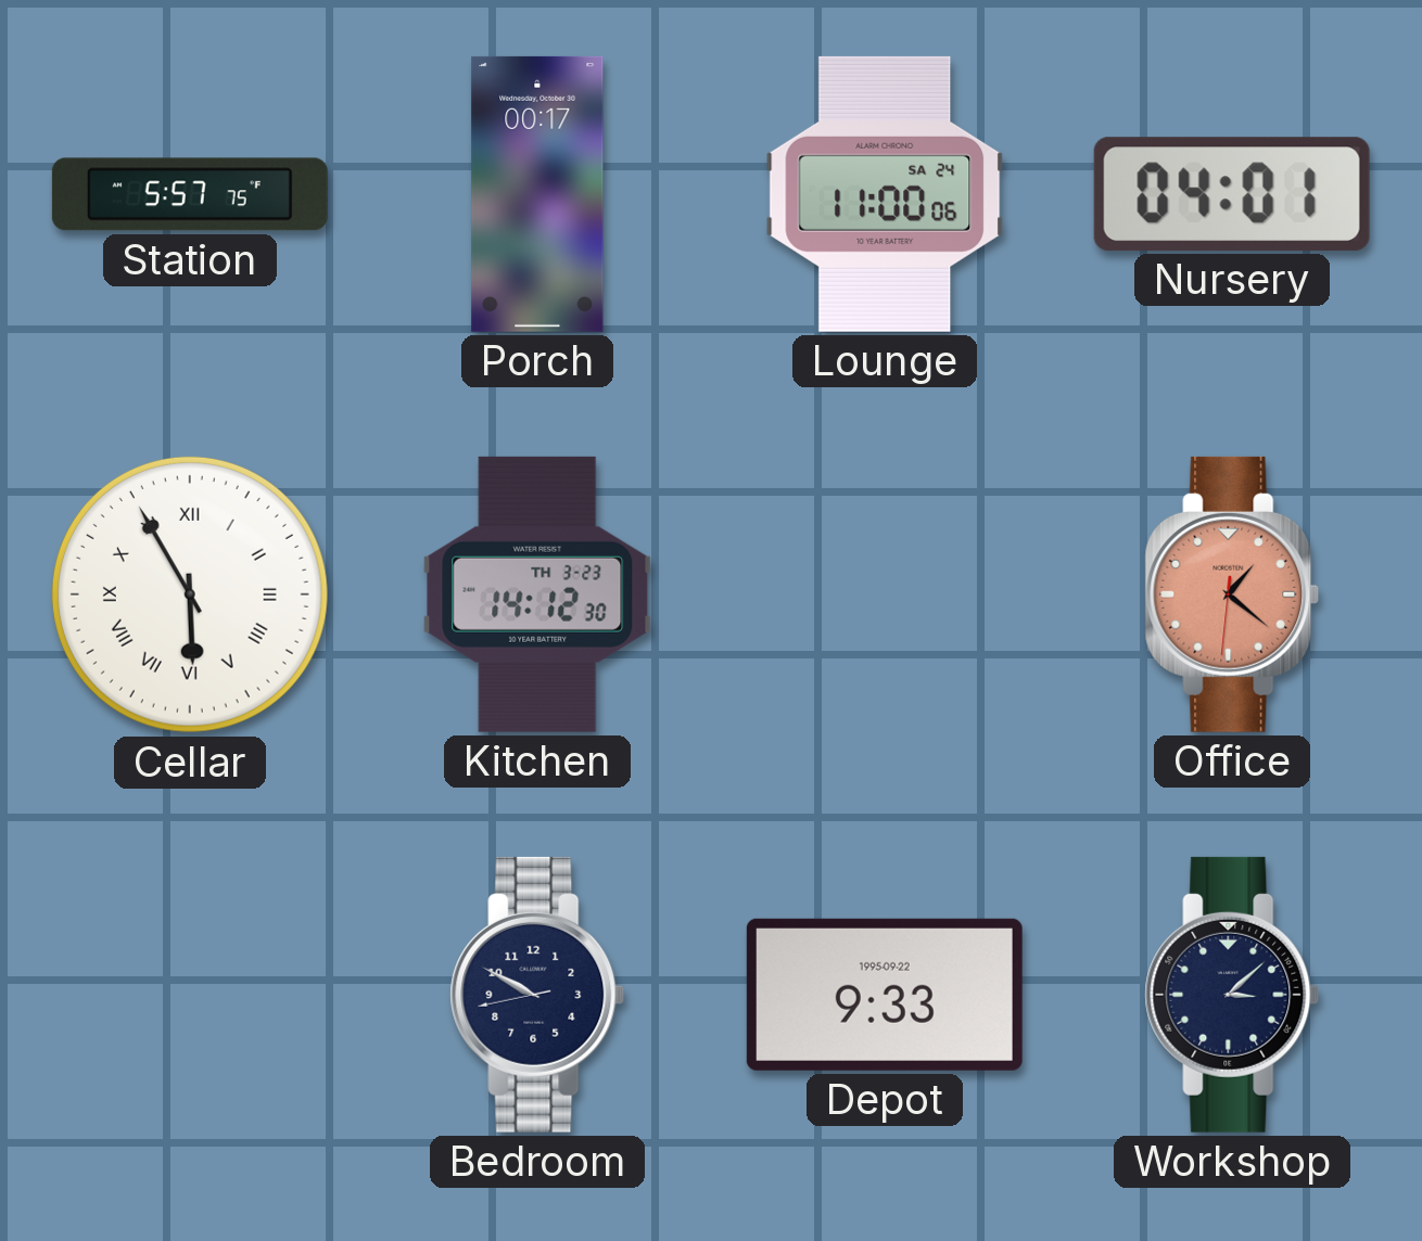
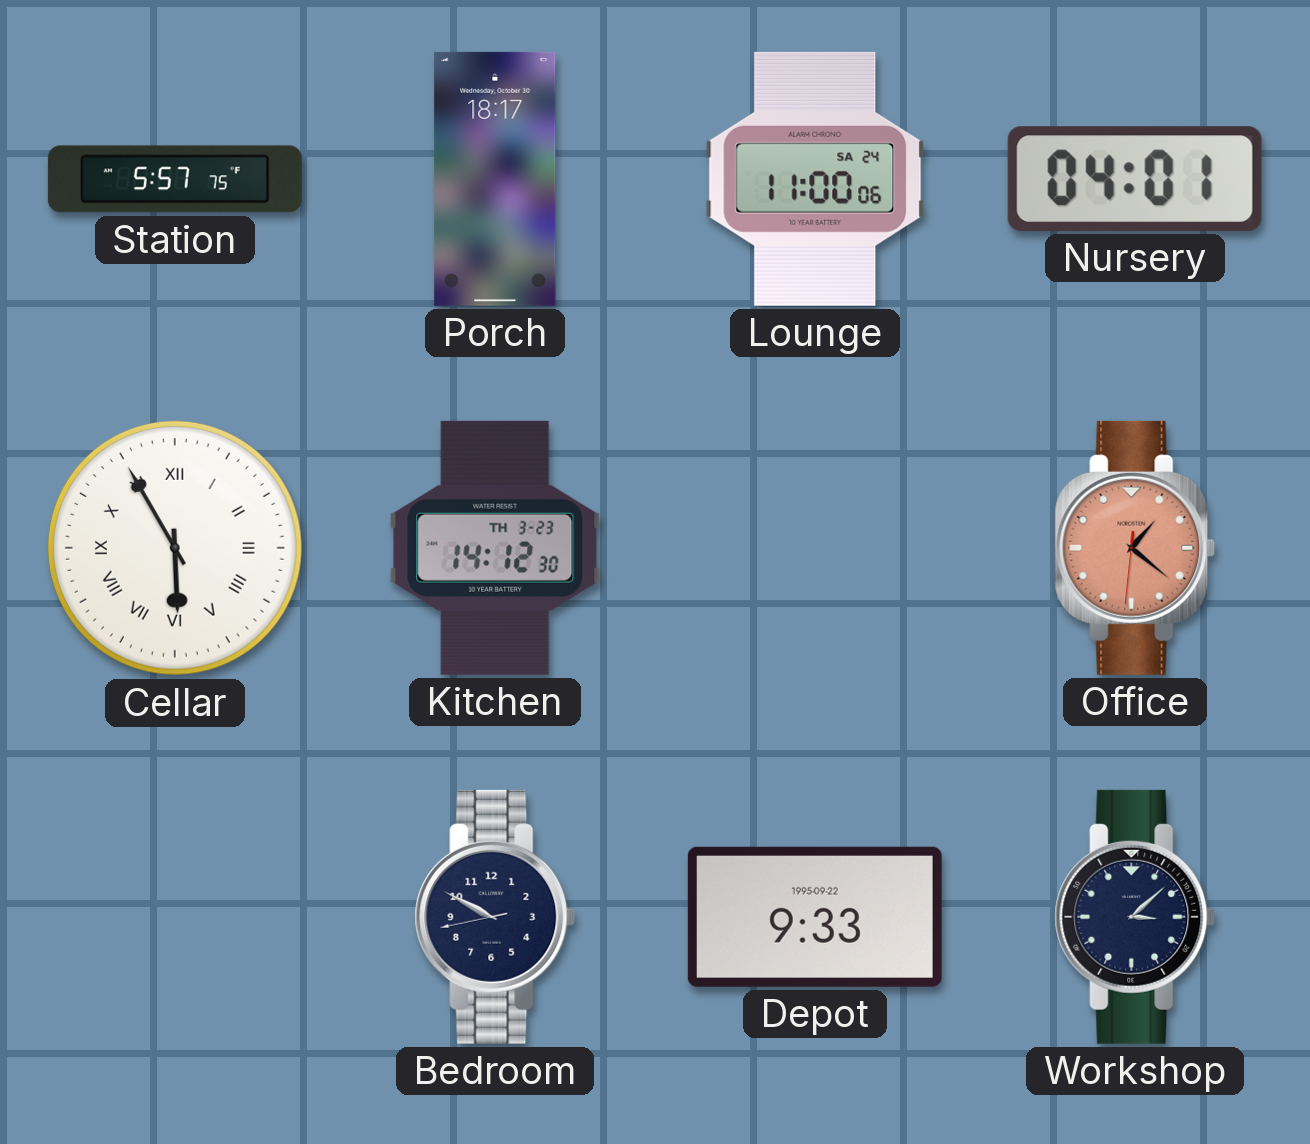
Porch: 00:17 -> 18:17
